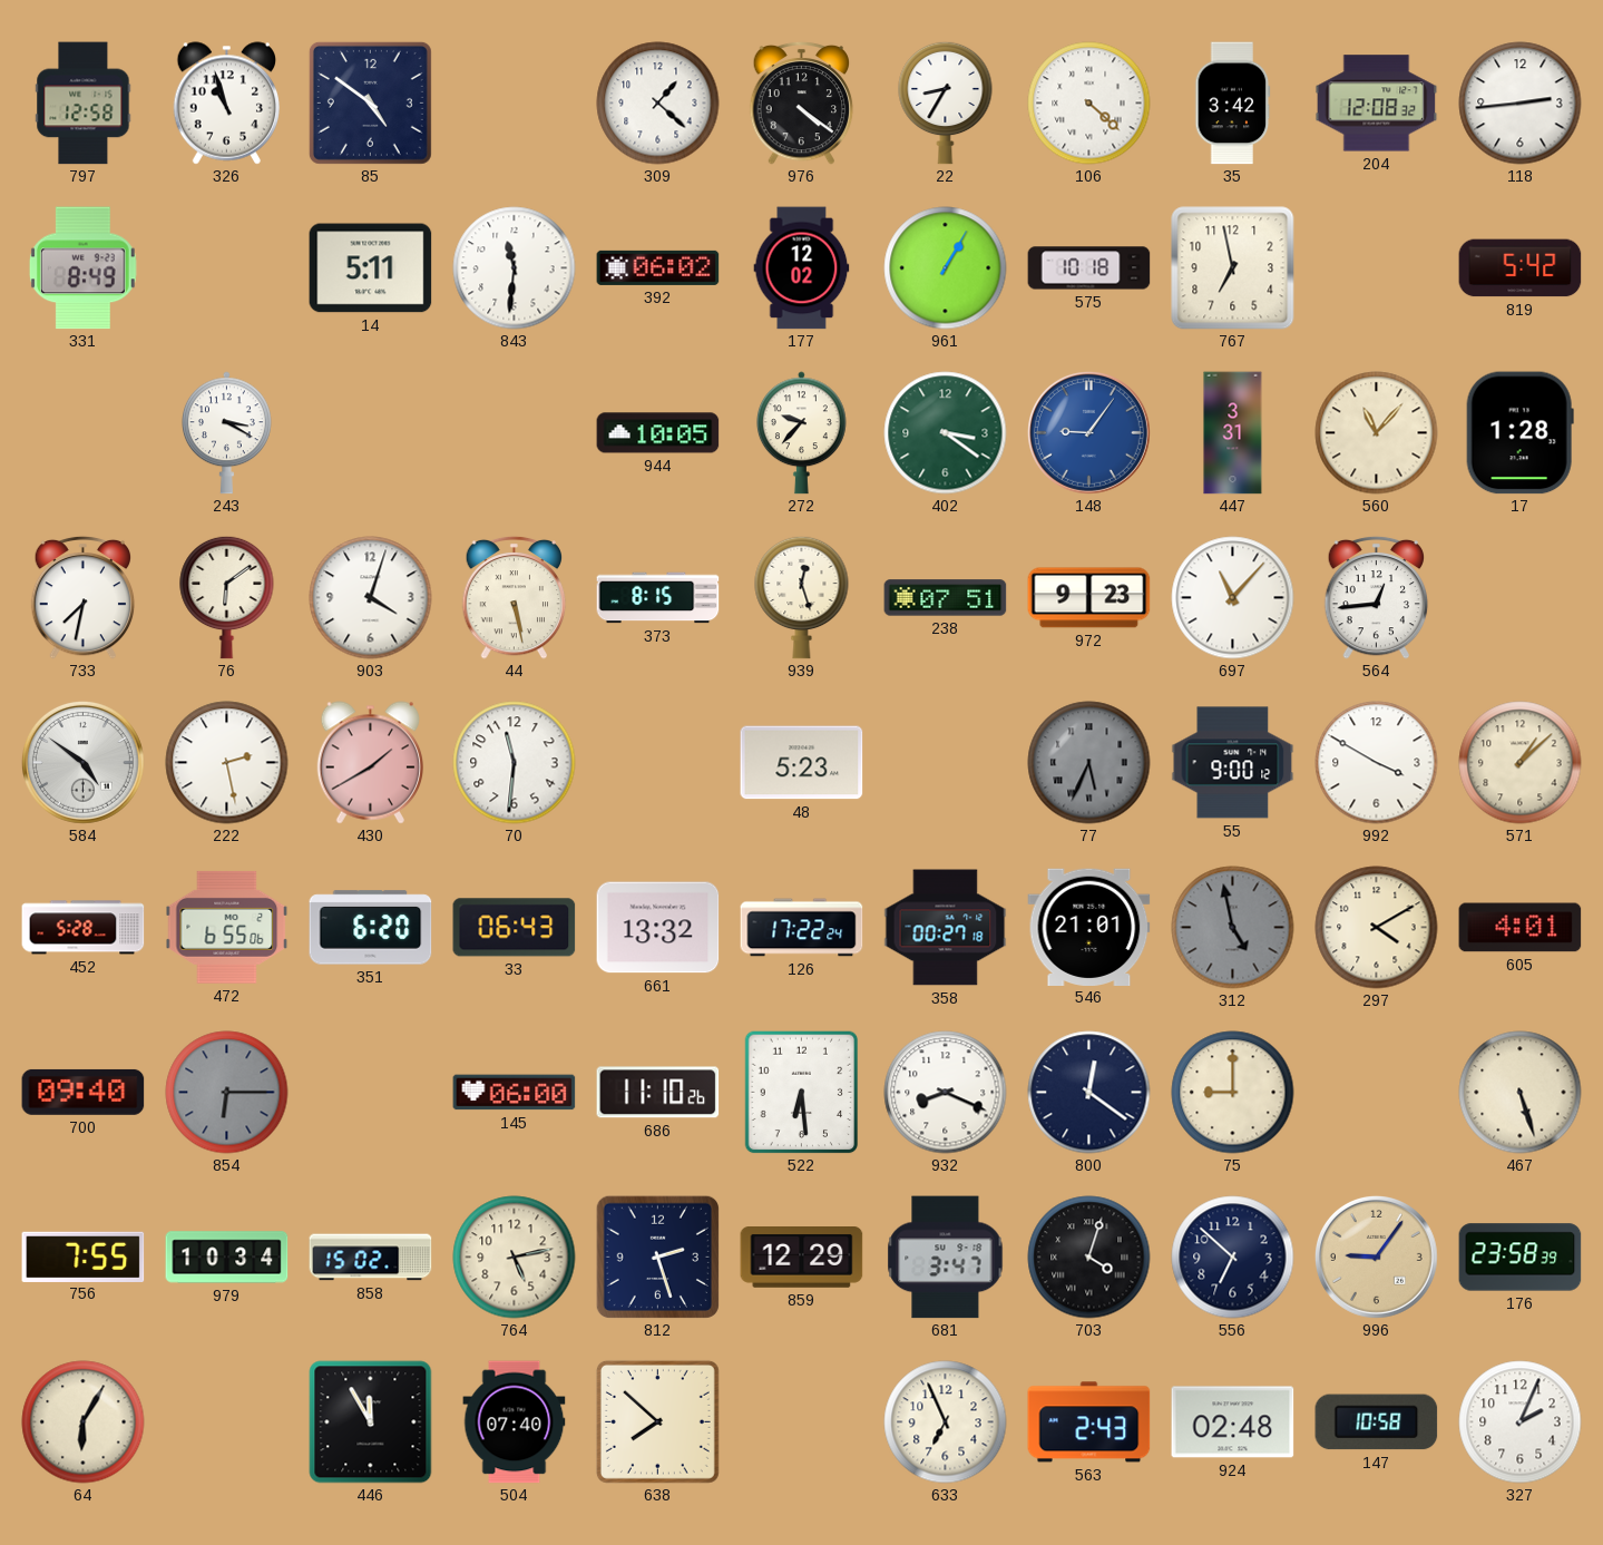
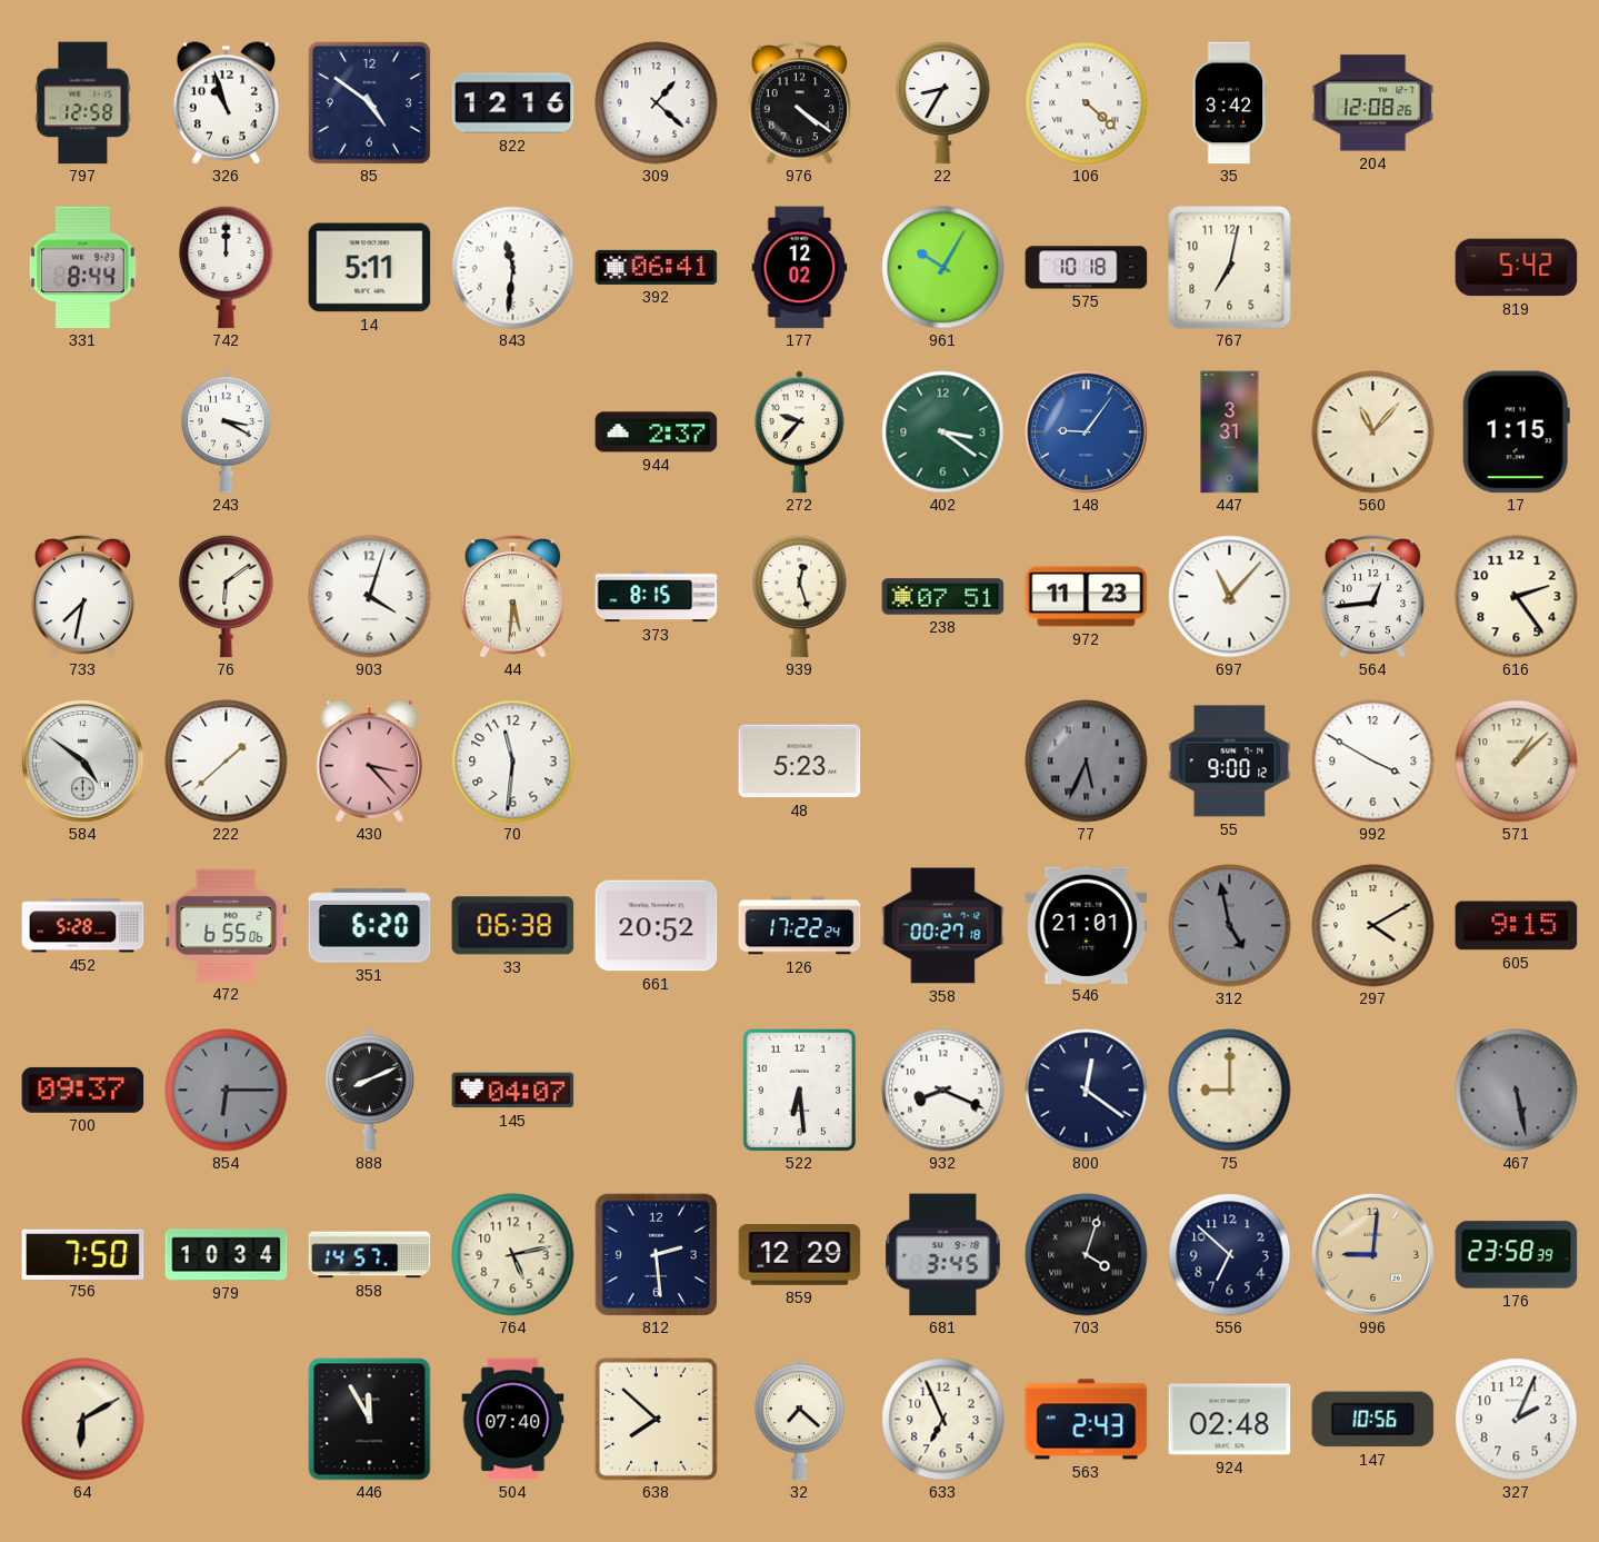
822: none -> 12:16
204: 12:08:32 -> 12:08:26
118: 2:44 -> none
331: 8:49 -> 8:44
742: none -> 12:00
392: 06:02 -> 06:41
961: 1:05 -> 10:05
767: 6:58 -> 7:02
944: 10:05 -> 2:37
17: 1:28 -> 1:15
44: 5:28 -> 5:31
972: 9:23 -> 11:23
616: none -> 2:24
222: 2:28 -> 1:38
430: 1:40 -> 3:23
33: 06:43 -> 06:38
661: 13:32 -> 20:52
605: 4:01 -> 9:15
700: 09:40 -> 09:37
888: none -> 8:11
145: 06:00 -> 04:07
686: 11:10 -> none
467: 5:27 -> 5:28
467 dial: cream -> grey
756: 7:55 -> 7:50
858: 15:02 -> 14:57
812: 2:27 -> 2:29
681: 3:47 -> 3:45
996: 9:06 -> 9:01
64: 6:05 -> 6:10
32: none -> 7:22
147: 10:58 -> 10:56
